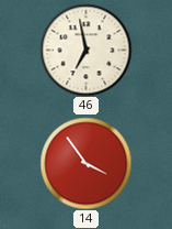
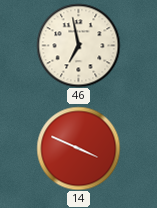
14: 3:54 -> 3:49
